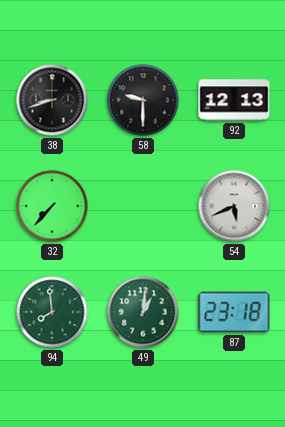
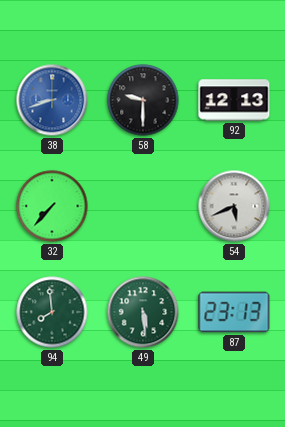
38 dial: black -> blue
49: 1:01 -> 5:29
87: 23:18 -> 23:13
